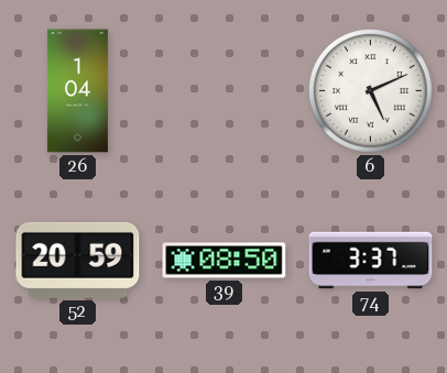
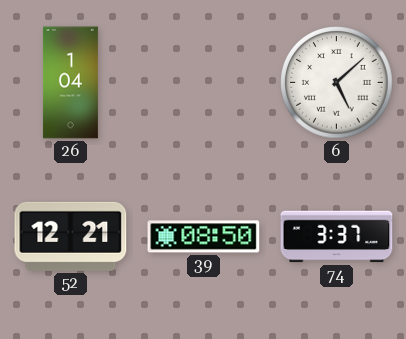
6: 5:11 -> 5:08
52: 20:59 -> 12:21
